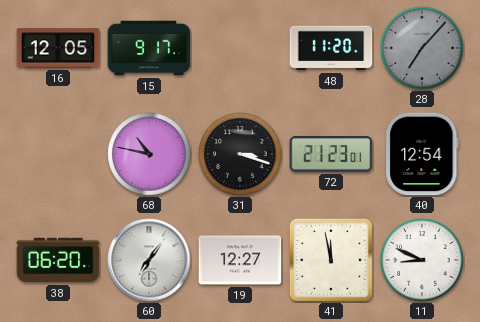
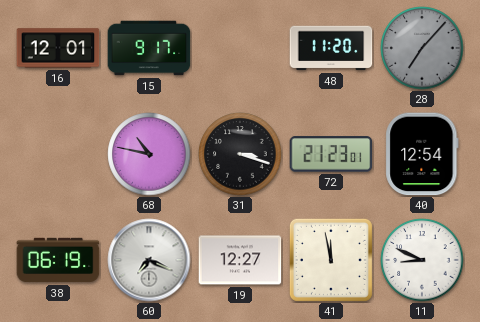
16: 12:05 -> 12:01
38: 06:20 -> 06:19
60: 7:06 -> 7:19
